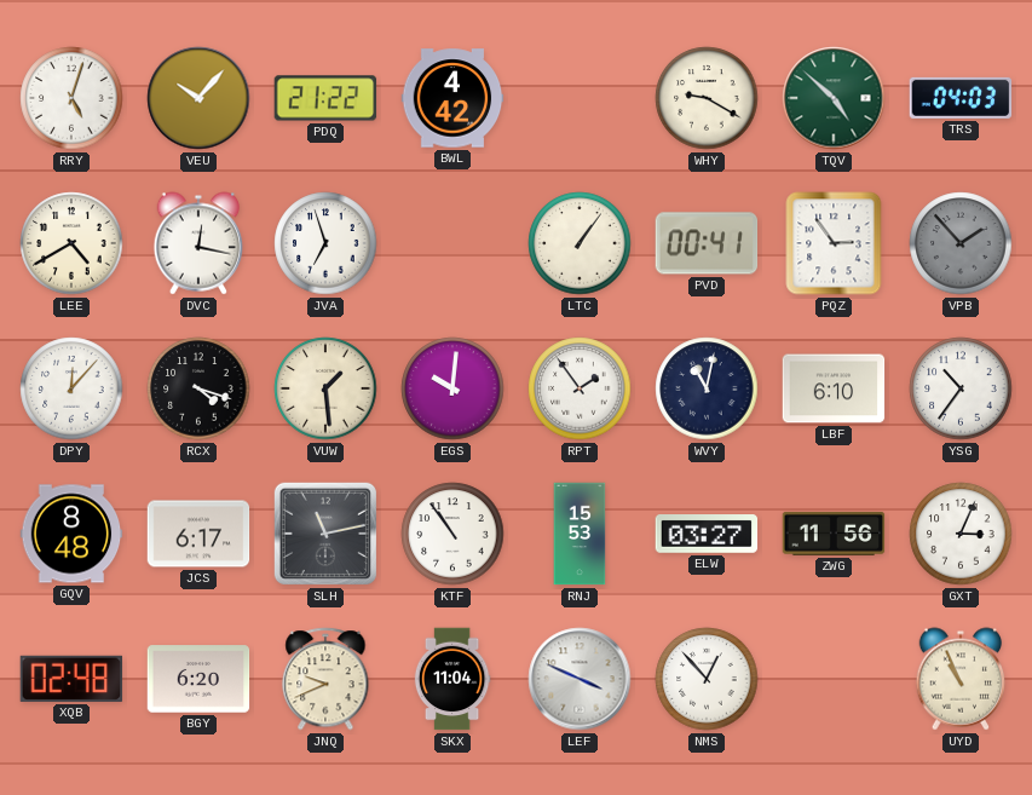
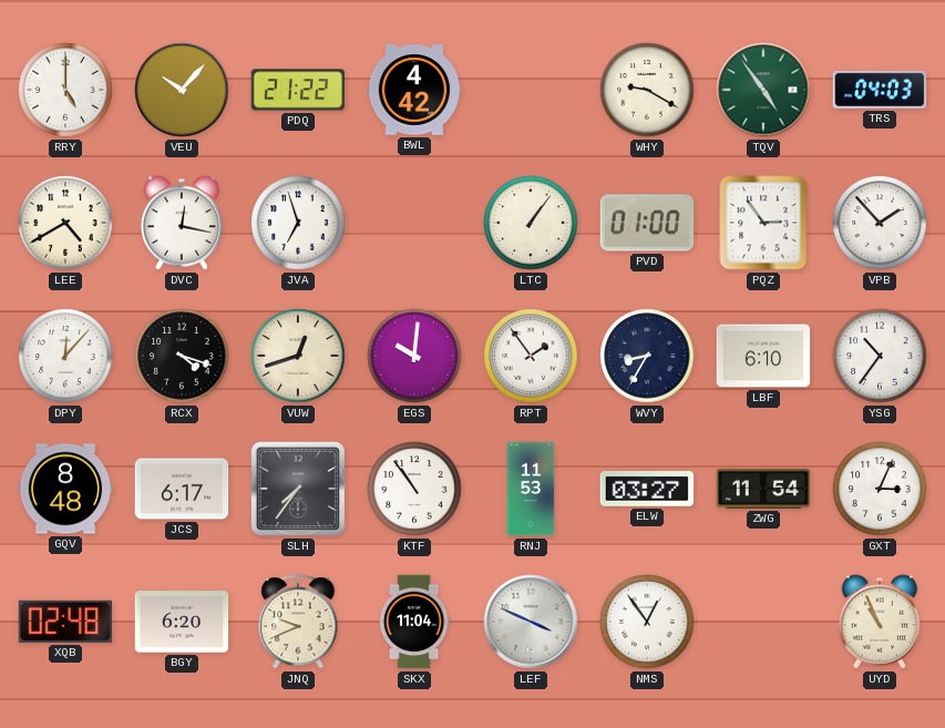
RRY: 5:03 -> 5:00
TQV: 4:52 -> 4:54
PVD: 00:41 -> 01:00
VPB dial: grey -> white
VUW: 1:29 -> 12:42
WVY: 11:02 -> 8:35
SLH: 11:13 -> 7:36
RNJ: 15:53 -> 11:53
ZWG: 11:56 -> 11:54
NMS: 12:53 -> 12:54
